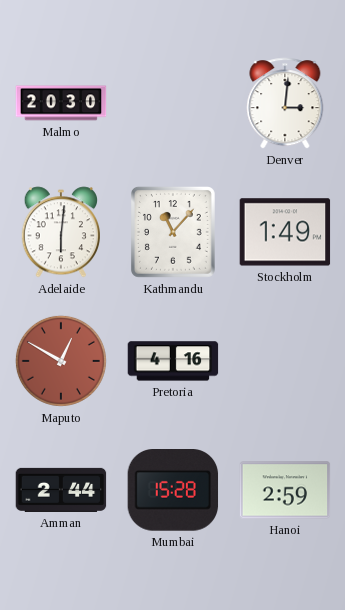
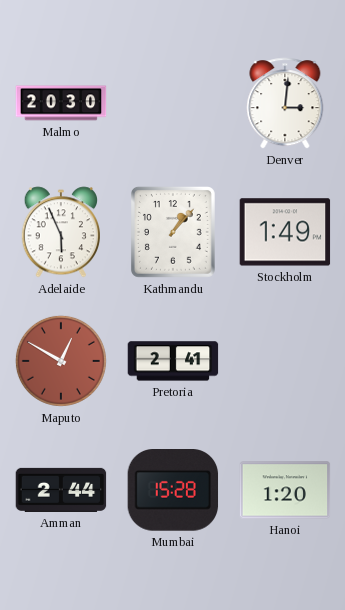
Adelaide: 6:01 -> 5:56
Kathmandu: 11:07 -> 1:07
Pretoria: 4:16 -> 2:41
Hanoi: 2:59 -> 1:20
